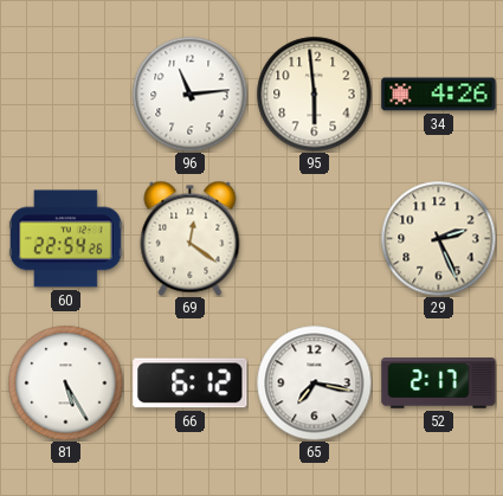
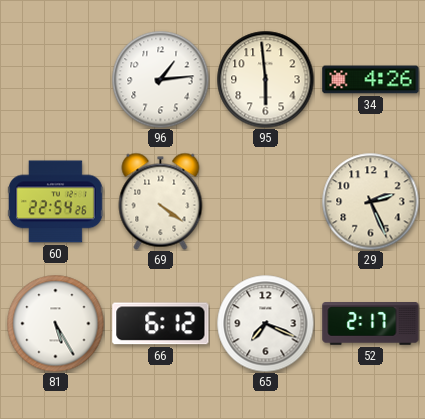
96: 11:14 -> 1:14
69: 12:21 -> 4:21
65: 7:17 -> 7:19
